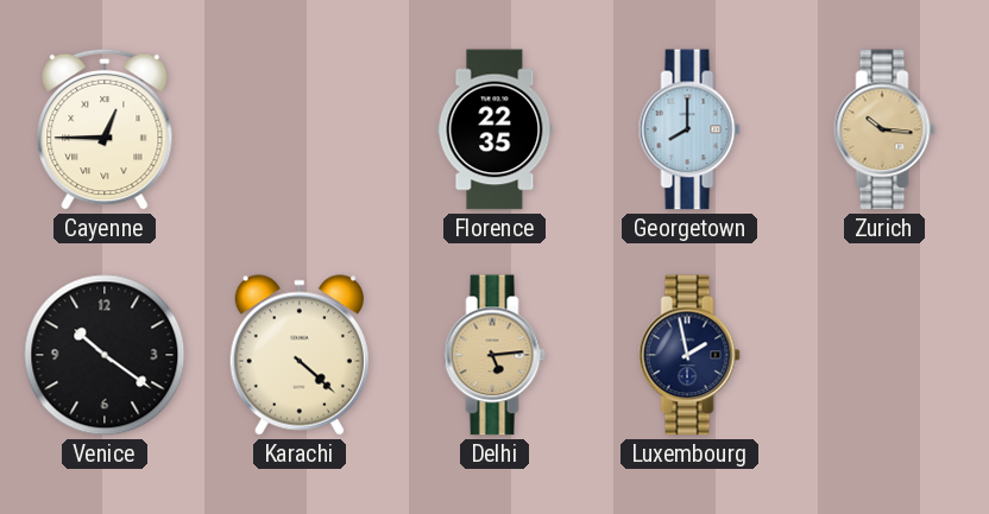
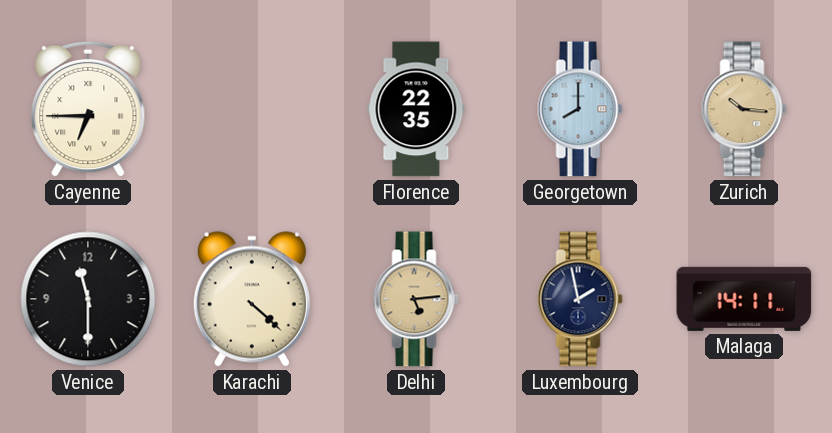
Cayenne: 12:45 -> 6:45
Venice: 10:21 -> 11:30
Malaga: none -> 14:11
